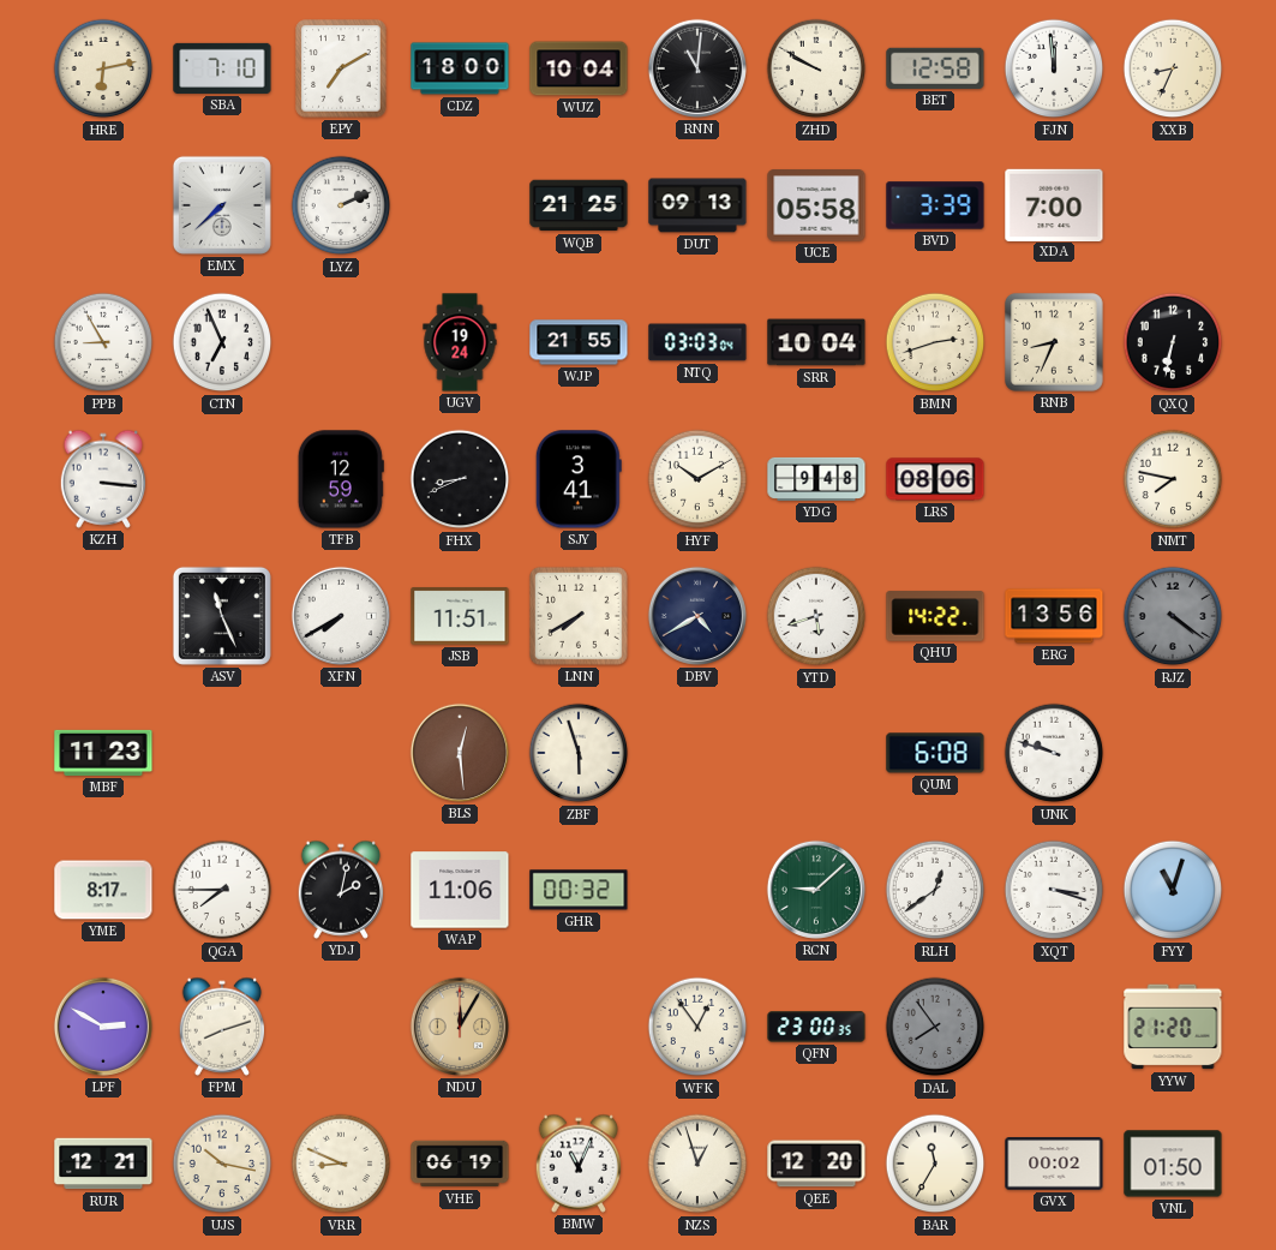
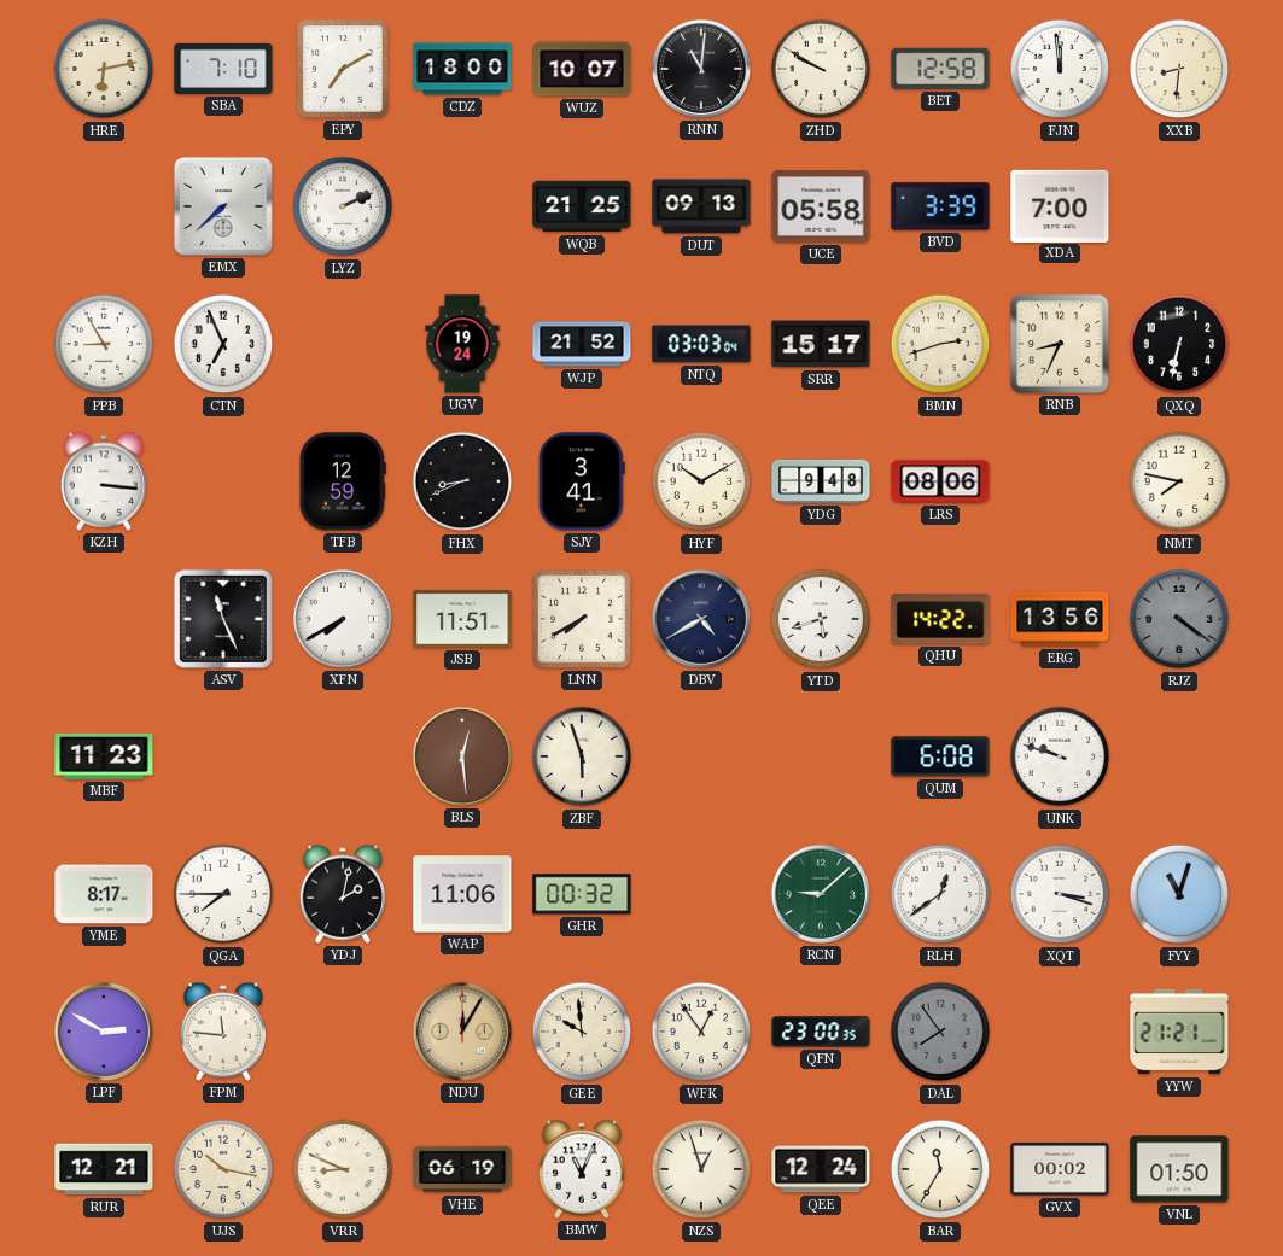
WUZ: 10:04 -> 10:07
XXB: 8:34 -> 8:31
WJP: 21:55 -> 21:52
SRR: 10:04 -> 15:17
FPM: 8:12 -> 11:46
GEE: none -> 9:59
YYW: 21:20 -> 21:21
QEE: 12:20 -> 12:24
